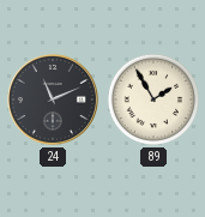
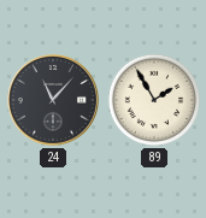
24: 11:11 -> 11:07
